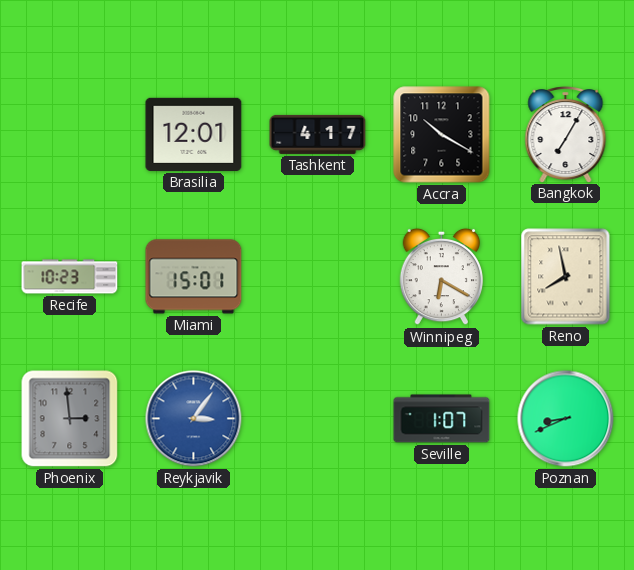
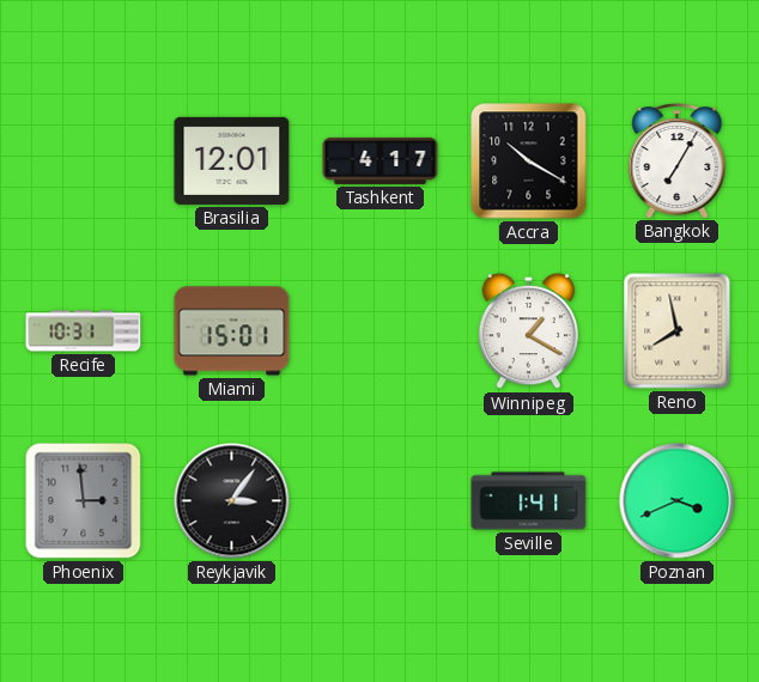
Recife: 10:23 -> 10:31
Winnipeg: 6:20 -> 1:20
Reykjavik dial: blue -> black
Seville: 1:07 -> 1:41
Poznan: 8:41 -> 3:41
